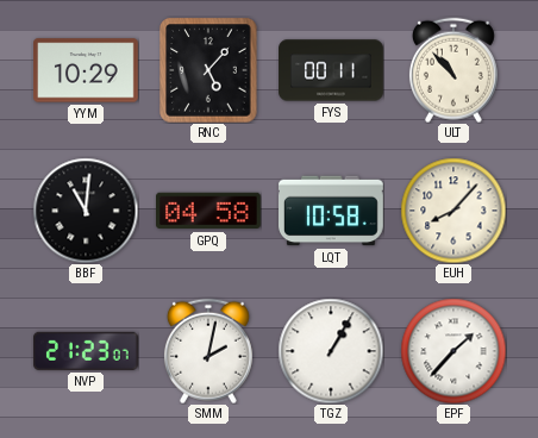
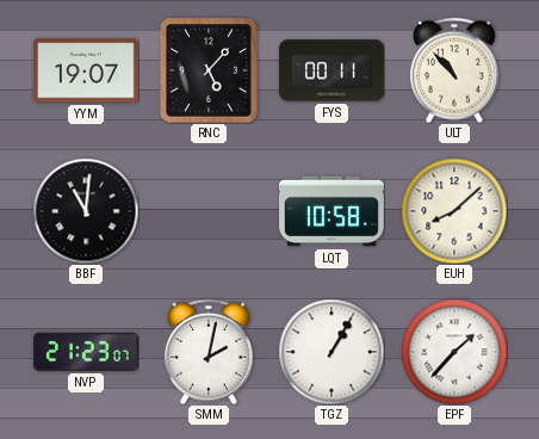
YYM: 10:29 -> 19:07
GPQ: 04:58 -> none
EUH: 8:07 -> 8:08
